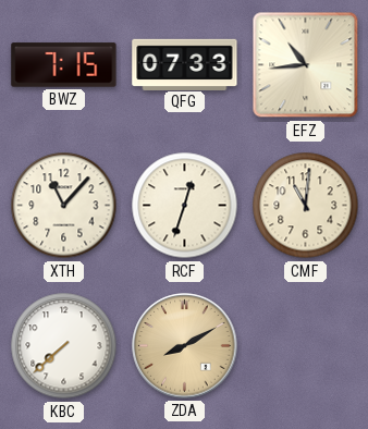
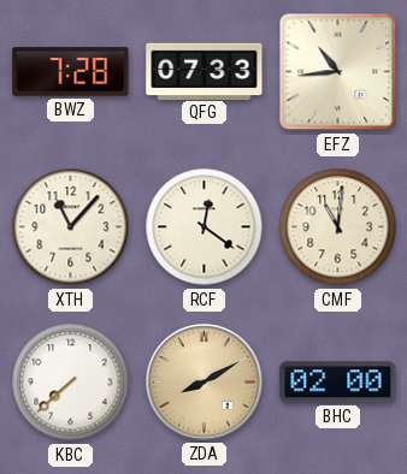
BWZ: 7:15 -> 7:28
RCF: 12:33 -> 12:21
BHC: none -> 02:00
